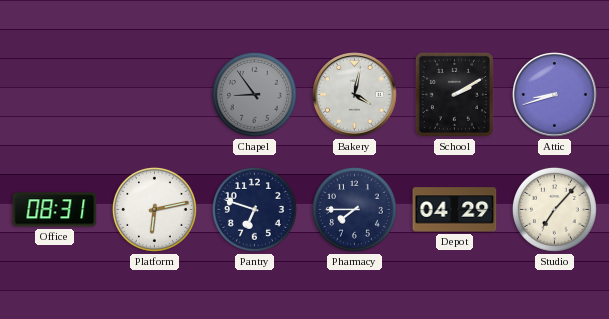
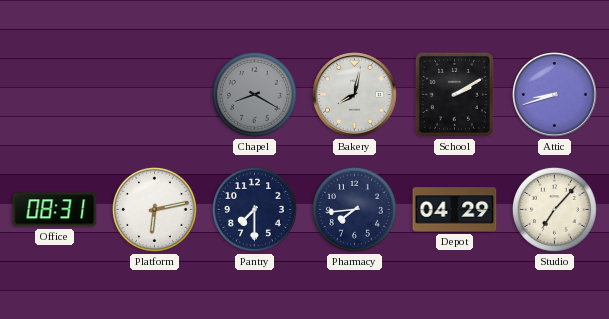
Chapel: 8:54 -> 8:20
Bakery: 4:02 -> 8:02
Pantry: 6:48 -> 7:30
Pharmacy: 7:45 -> 7:44
